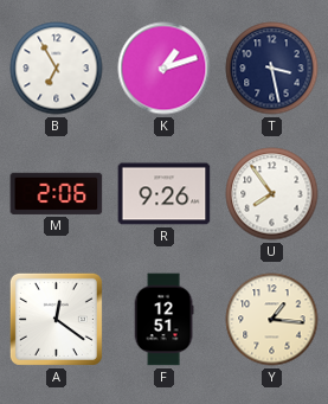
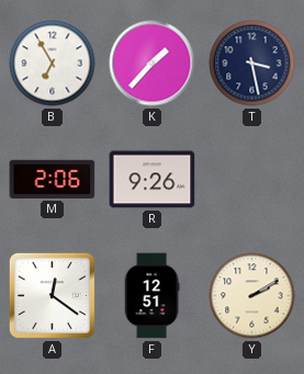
K: 1:12 -> 1:37
U: 7:54 -> none
Y: 1:16 -> 2:10
